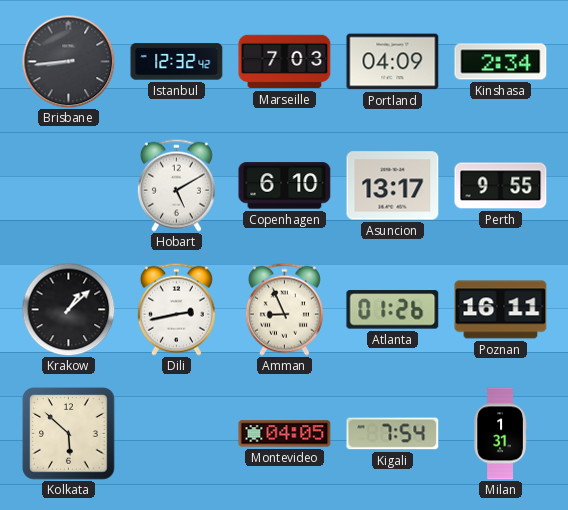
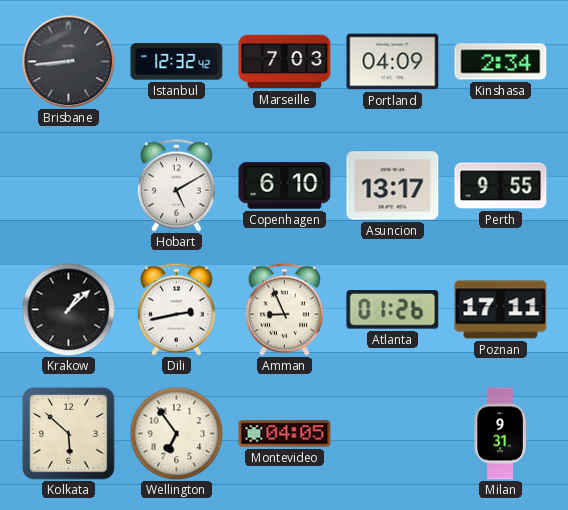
Poznan: 16:11 -> 17:11
Wellington: none -> 6:54
Kigali: 7:54 -> none
Milan: 1:31 -> 9:31
